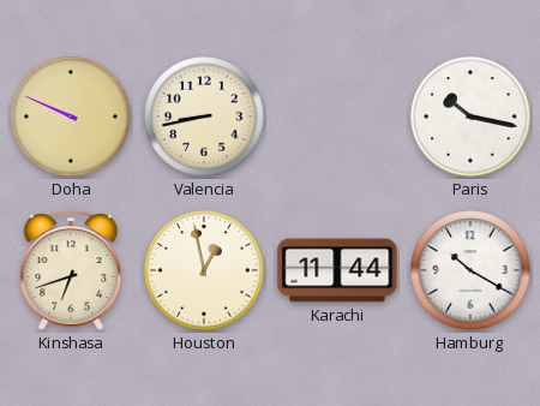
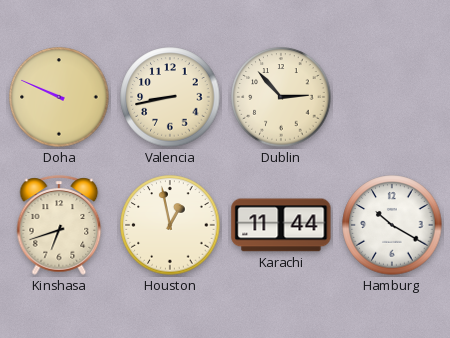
Dublin: none -> 2:53
Paris: 10:17 -> none
